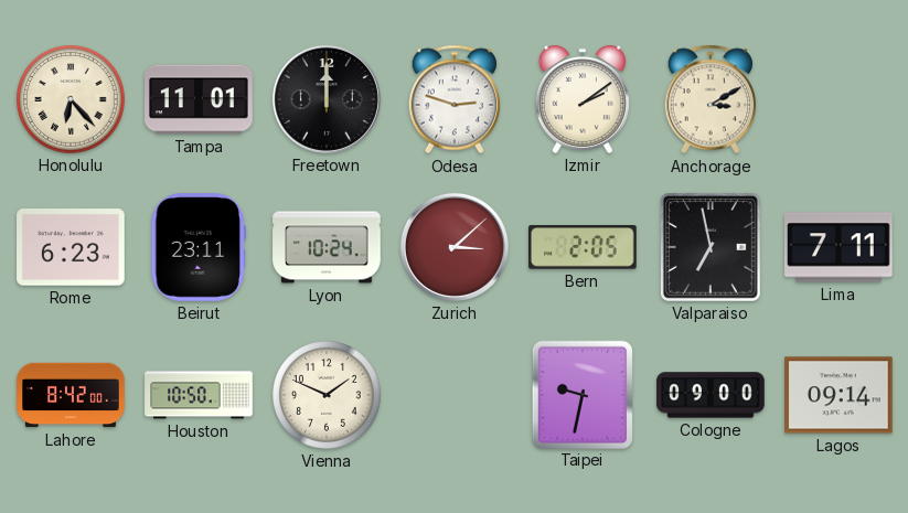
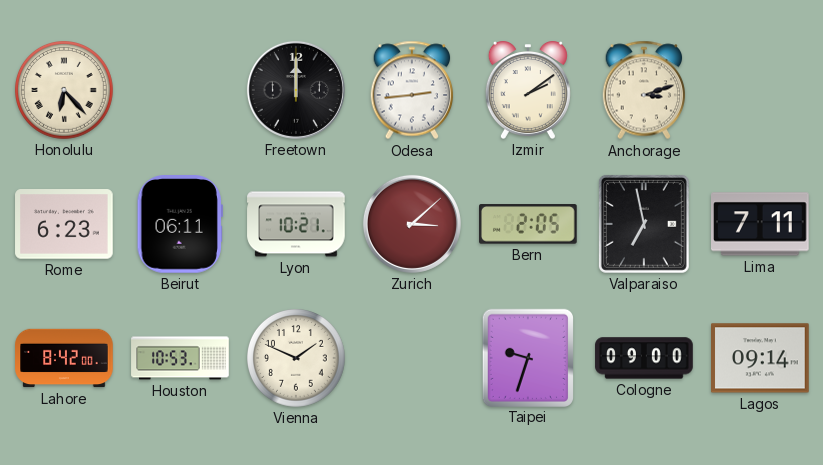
Tampa: 11:01 -> none
Odesa: 2:48 -> 2:44
Anchorage: 3:10 -> 3:12
Beirut: 23:11 -> 06:11
Lyon: 10:24 -> 10:21
Houston: 10:50 -> 10:53
Taipei: 9:32 -> 9:33
